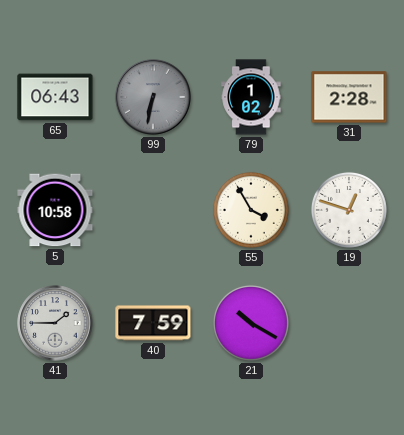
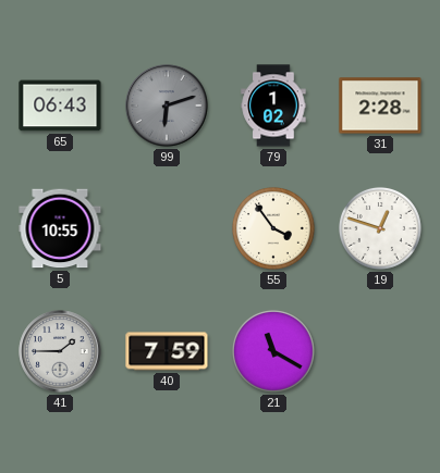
99: 6:32 -> 6:12
5: 10:58 -> 10:55
55: 3:55 -> 3:54
21: 10:20 -> 11:20
